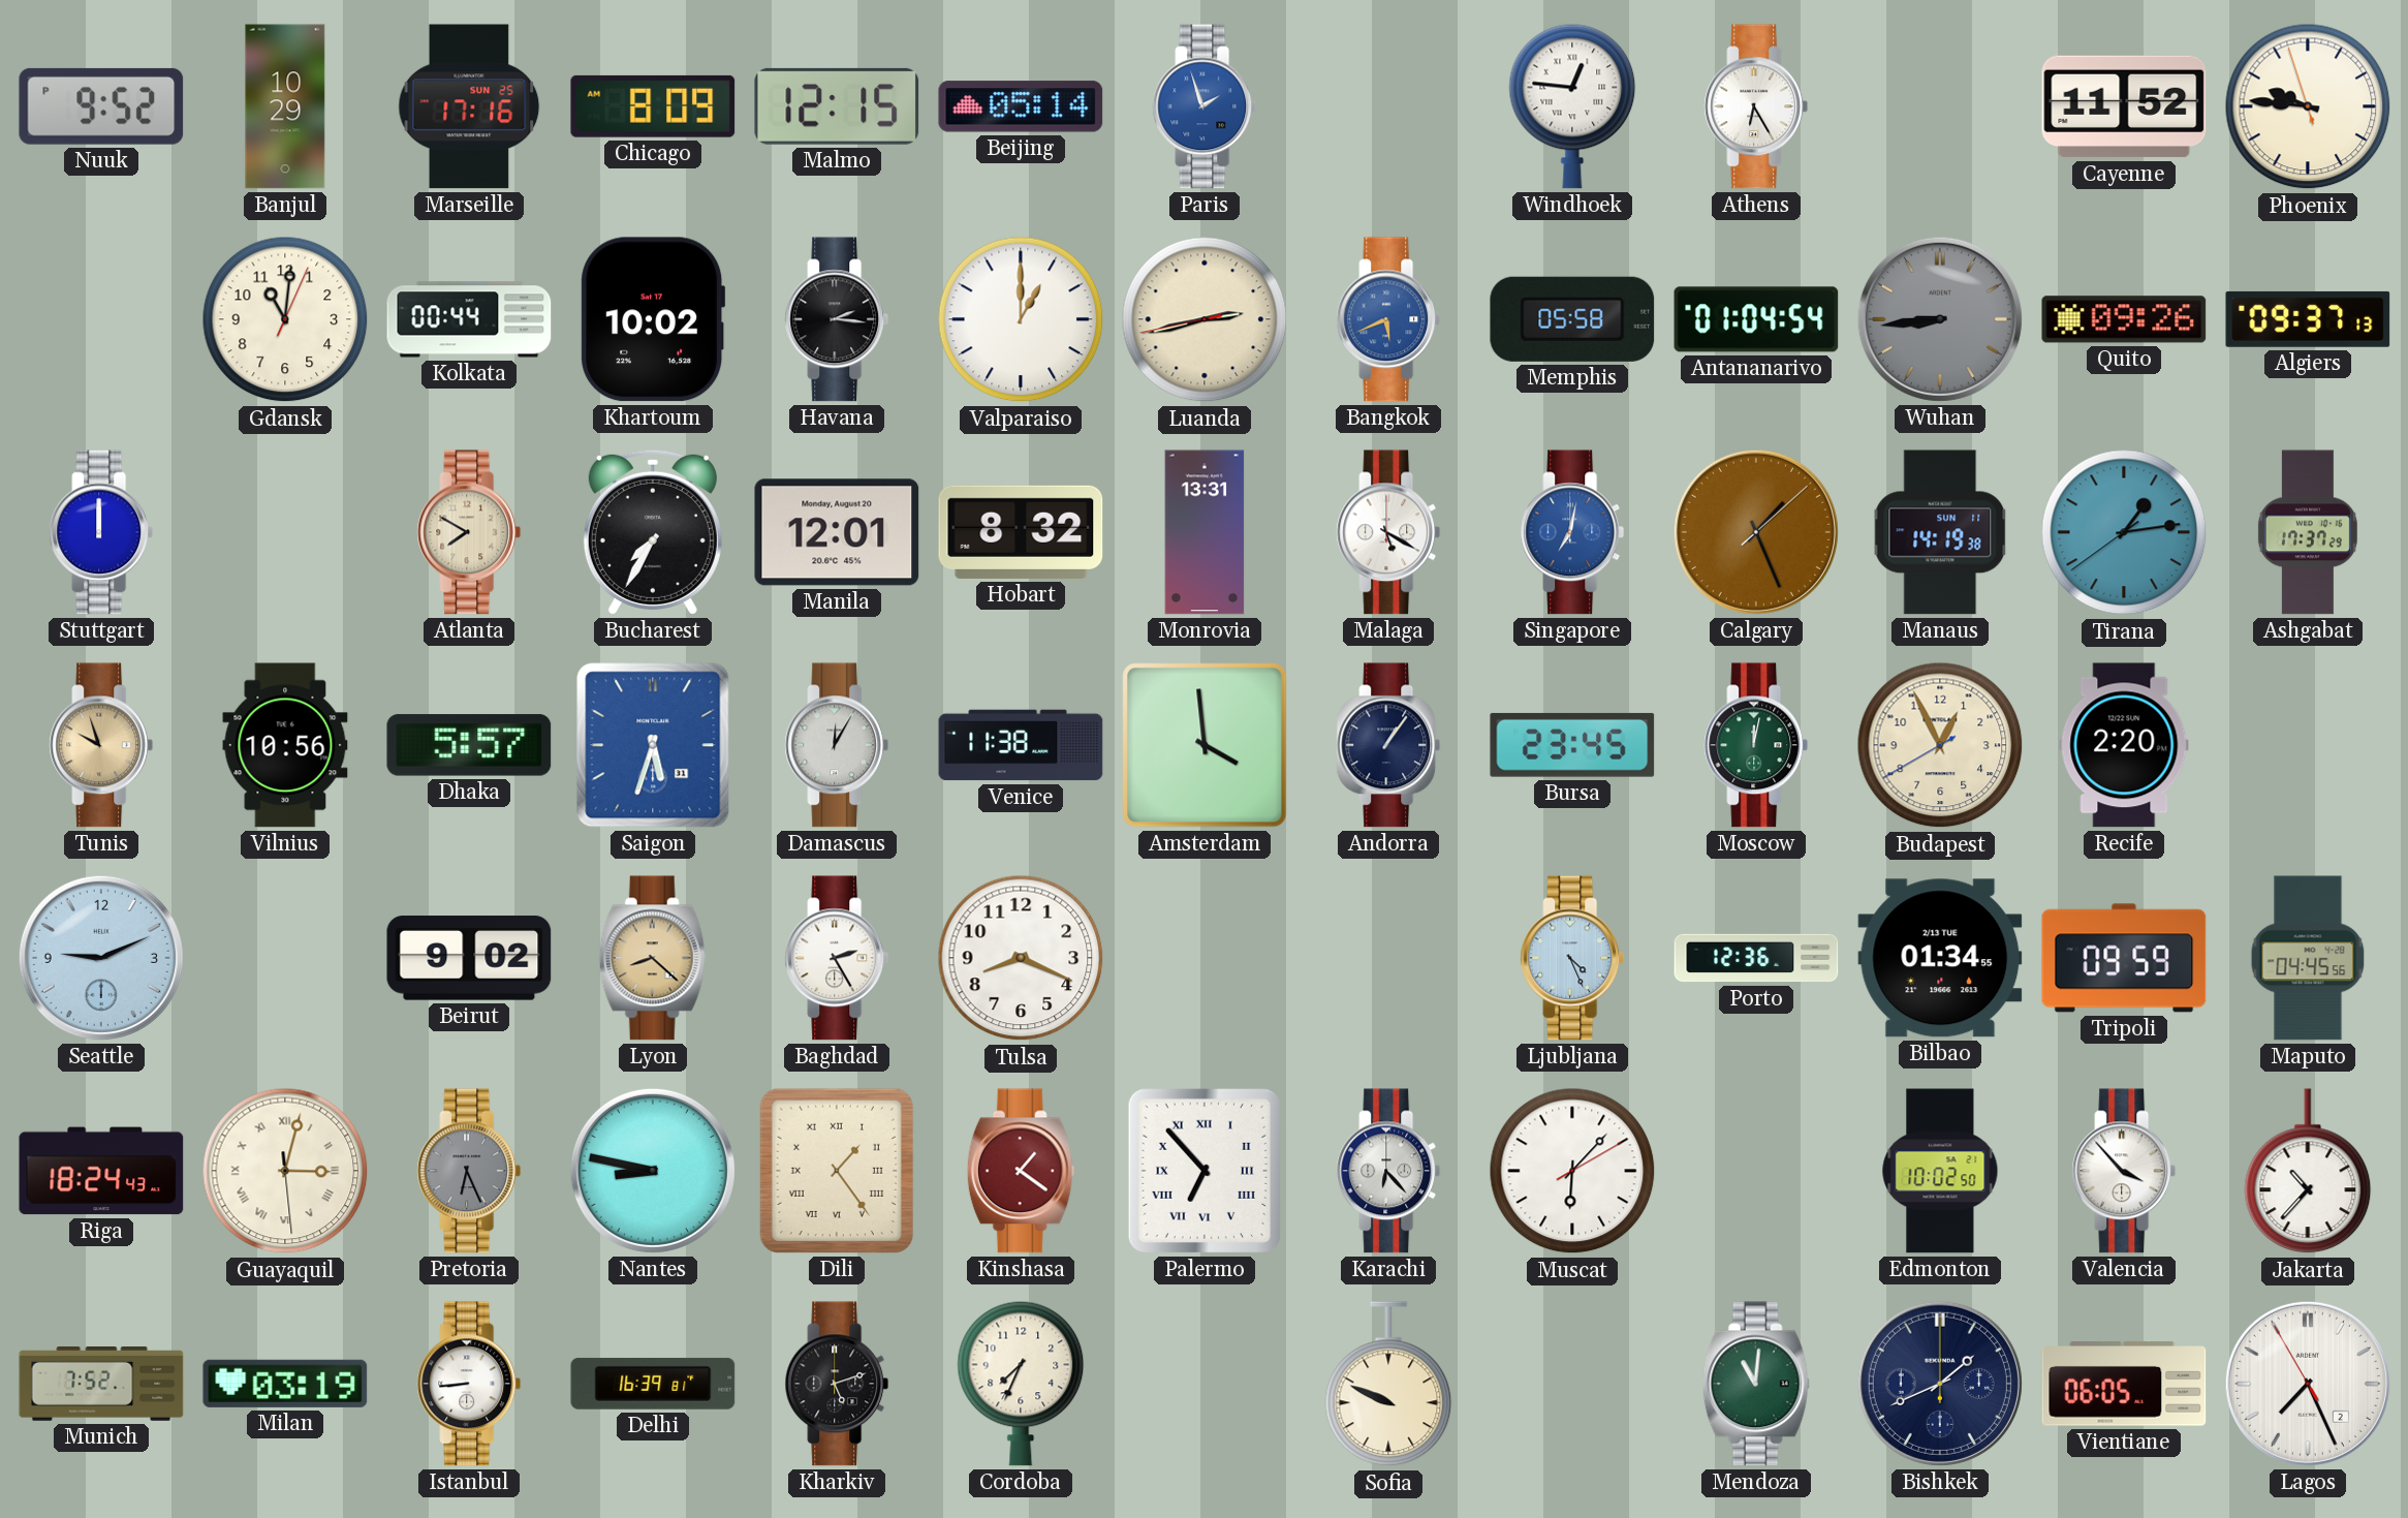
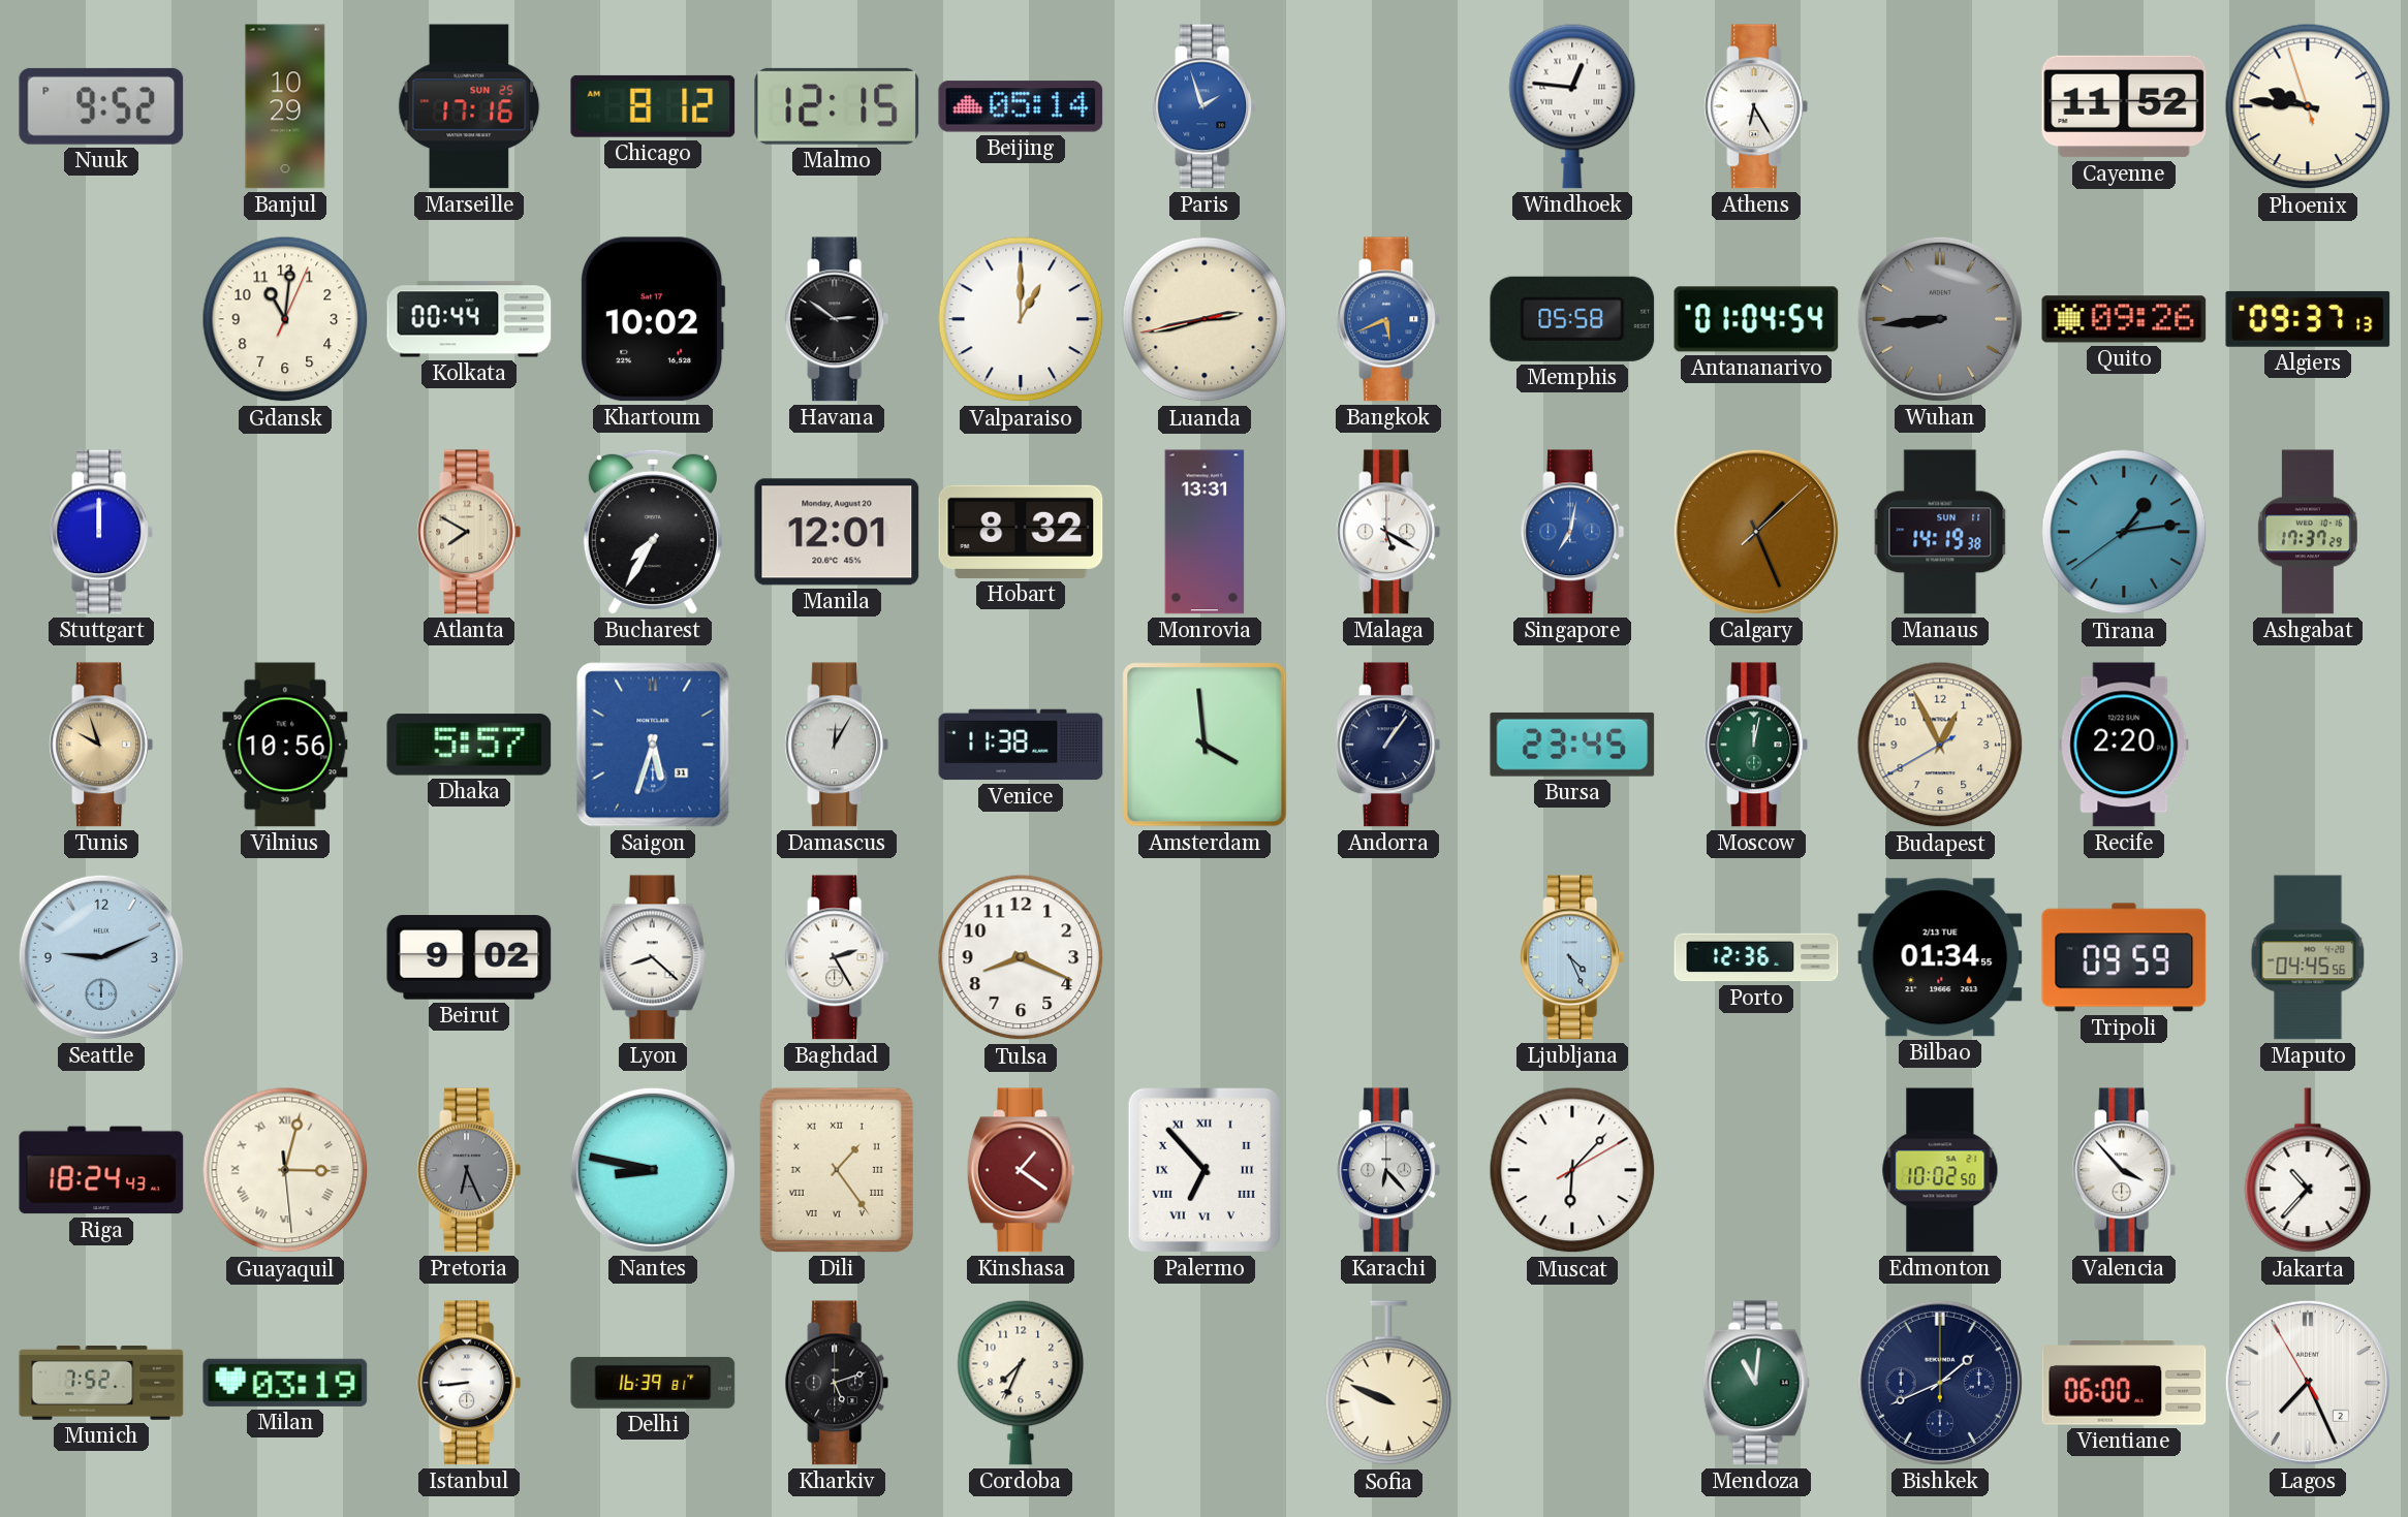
Chicago: 8:09 -> 8:12
Havana: 2:16 -> 2:51
Lyon dial: champagne -> white
Vientiane: 06:05 -> 06:00
